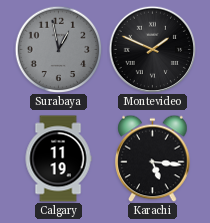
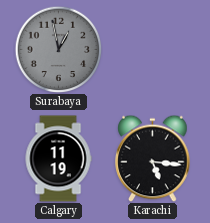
Montevideo: 1:49 -> none
